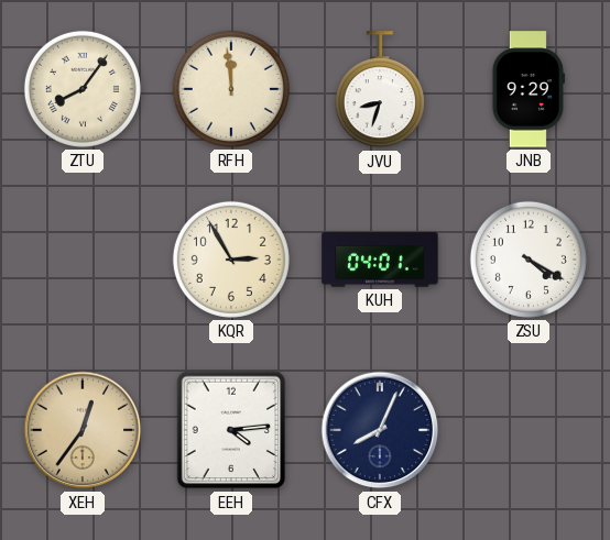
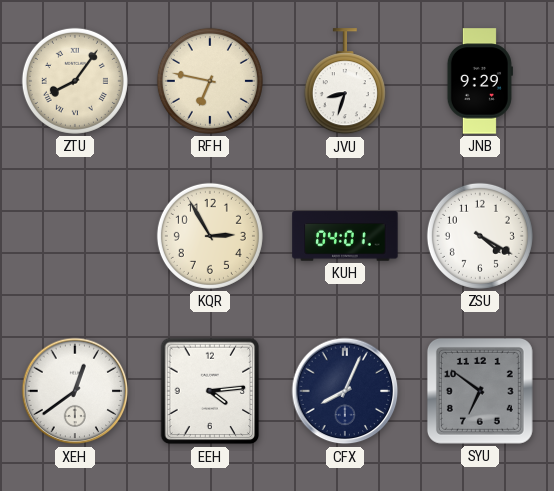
RFH: 11:59 -> 6:47
XEH: 12:36 -> 12:39
XEH dial: champagne -> white
SYU: none -> 6:51
